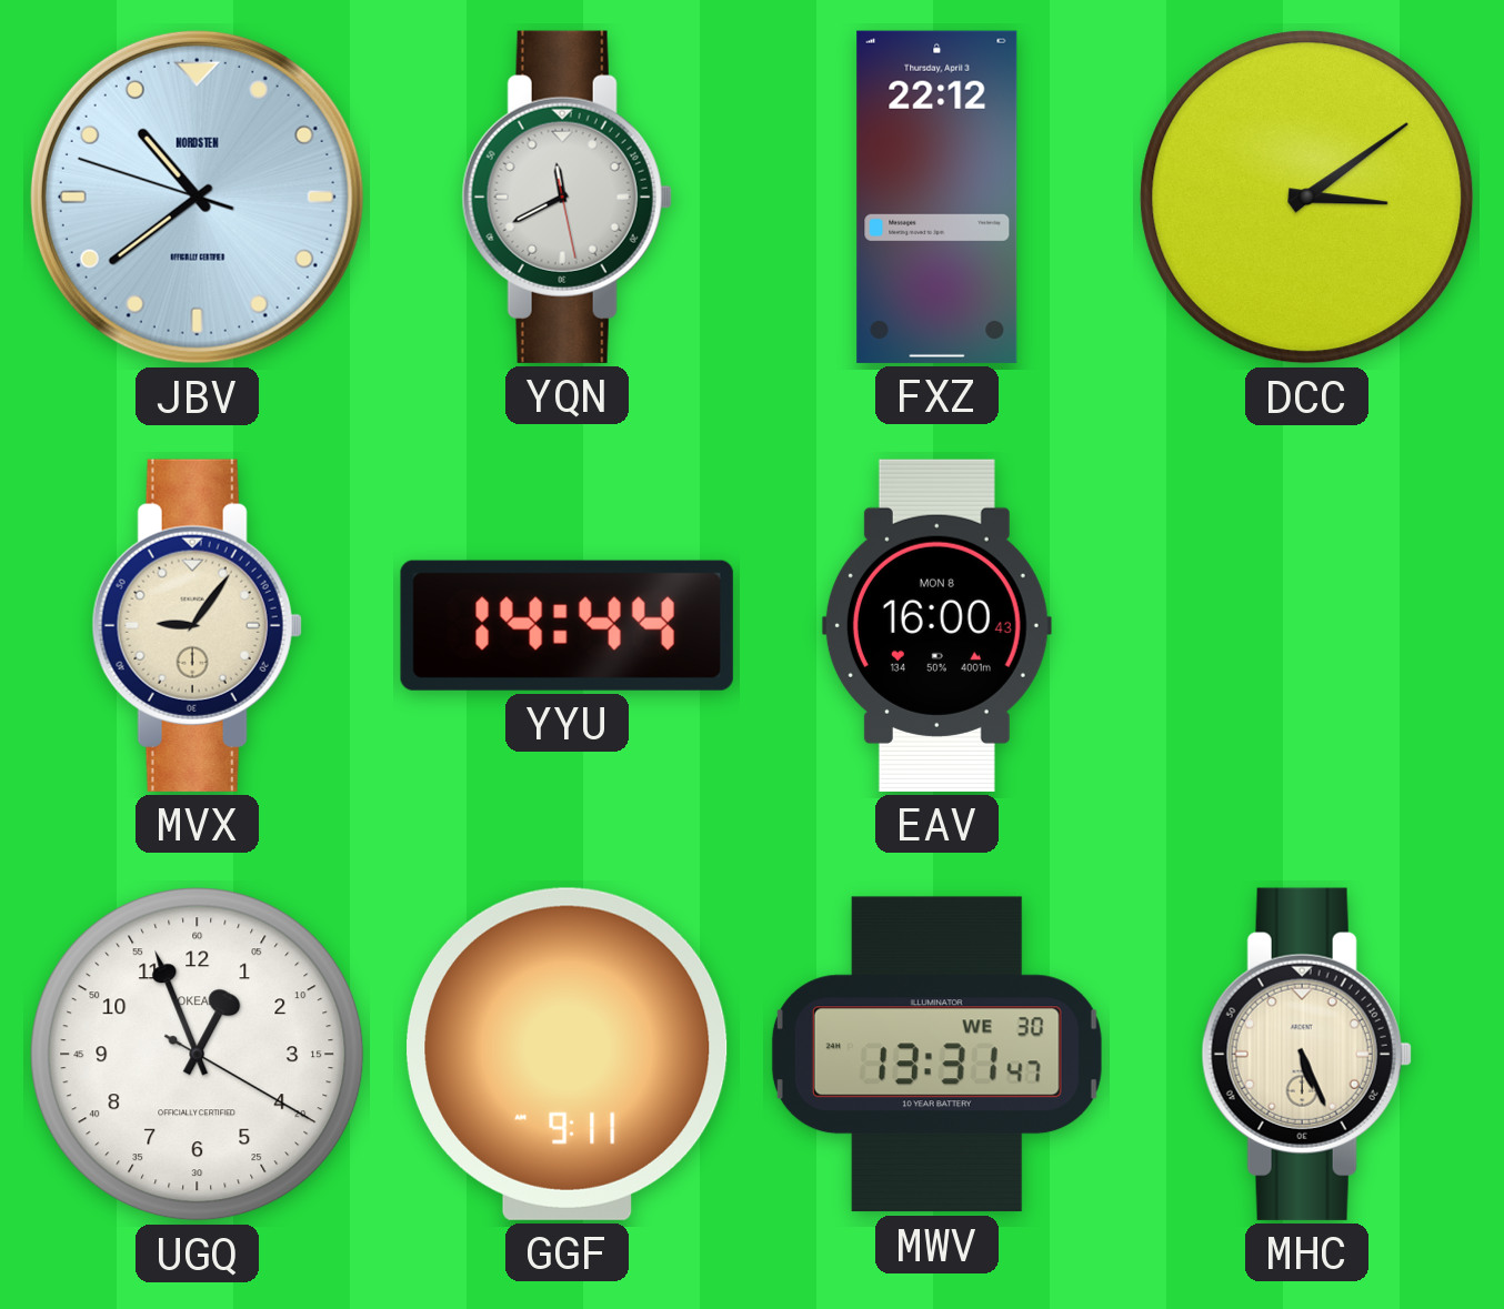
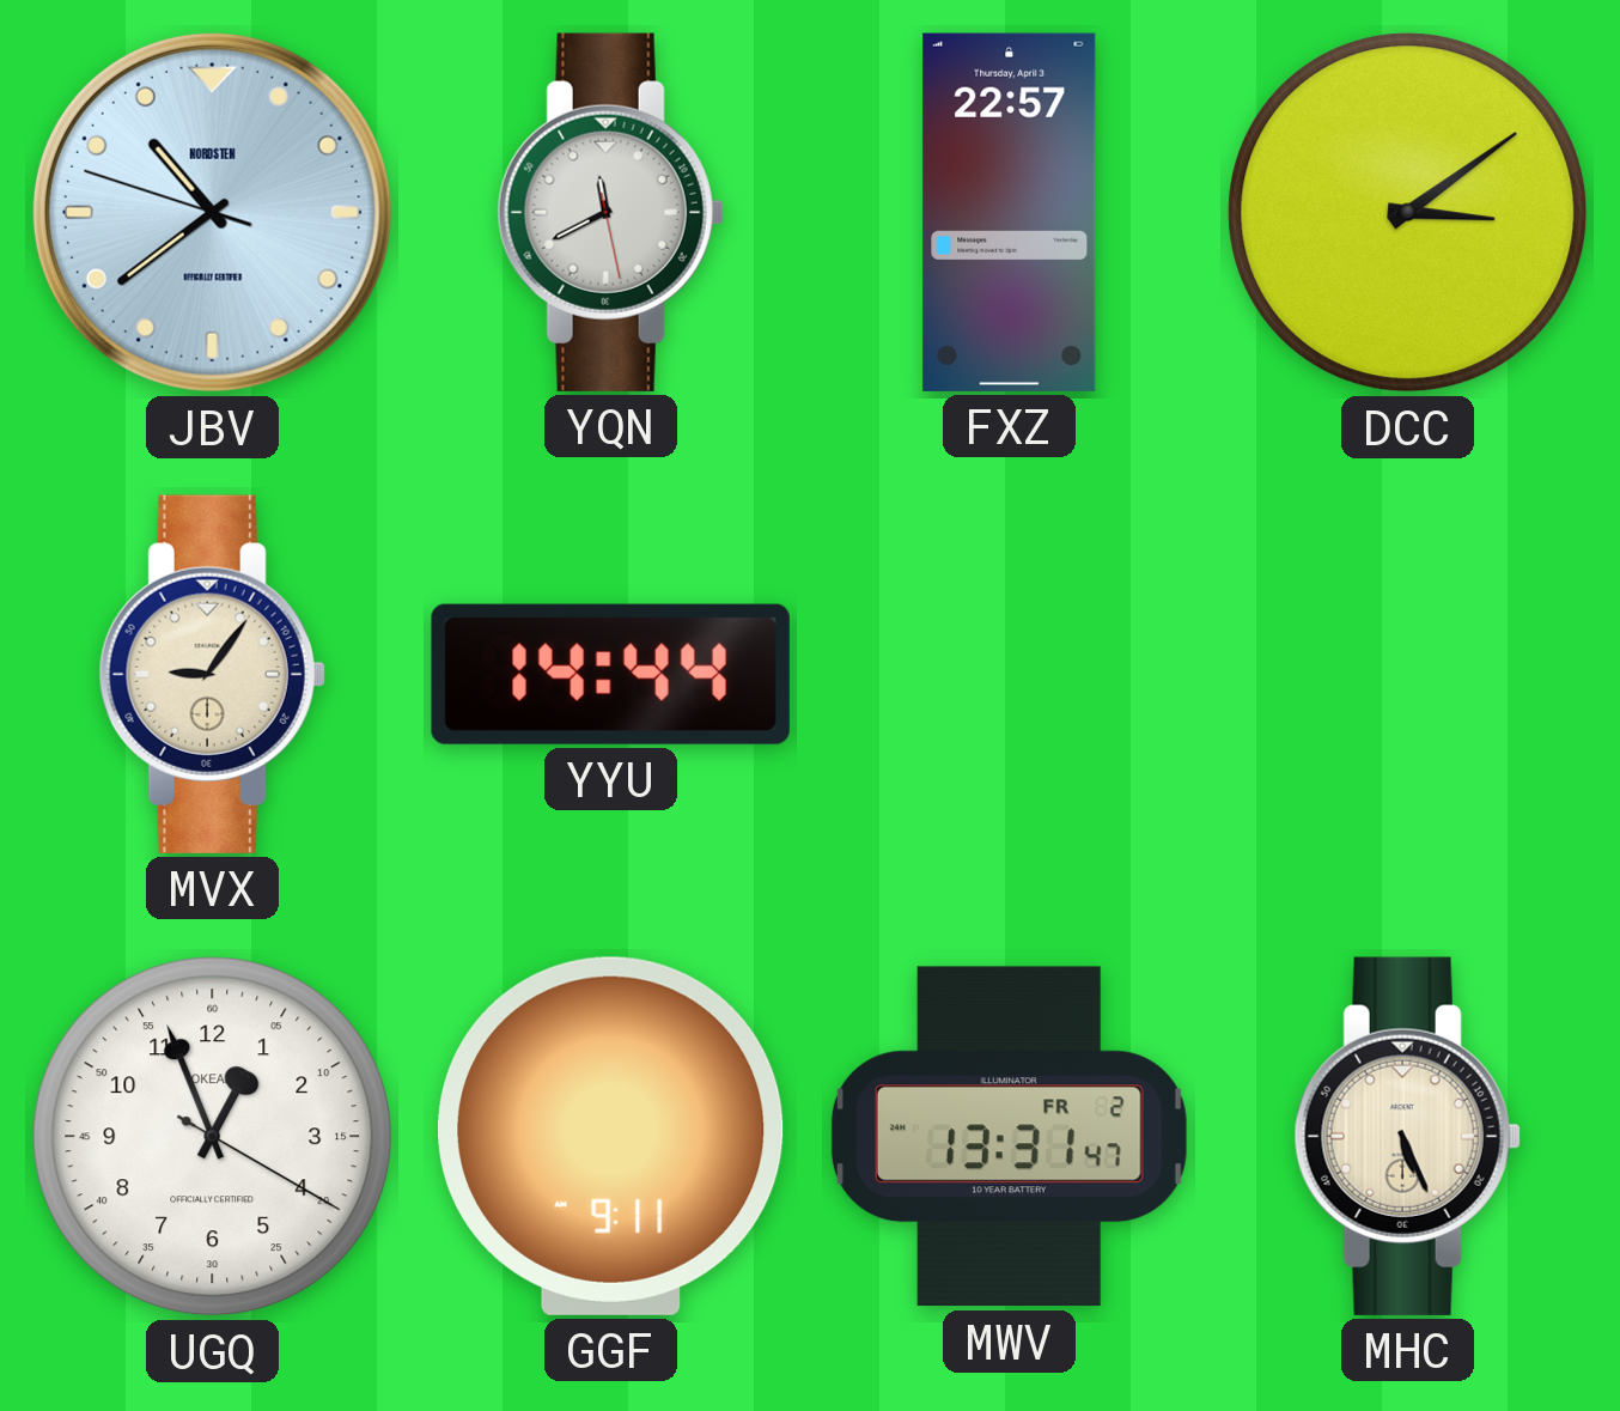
FXZ: 22:12 -> 22:57
EAV: 16:00 -> none
MWV date: WE 30 -> FR 2
